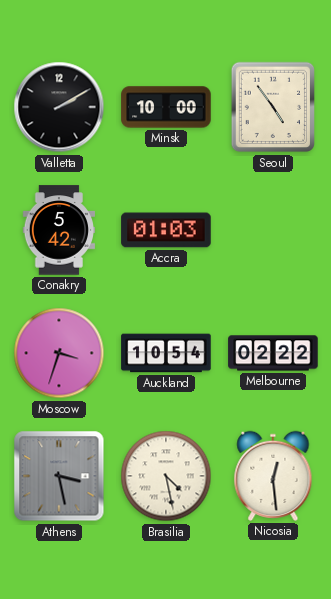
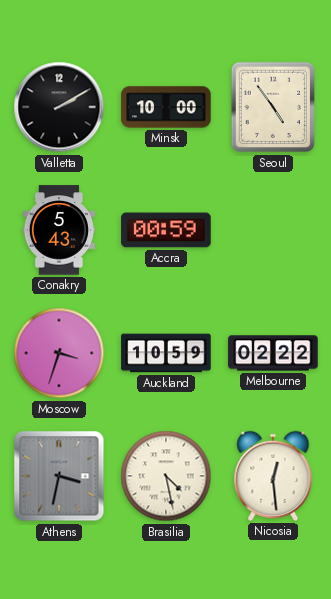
Conakry: 5:42 -> 5:43
Accra: 01:03 -> 00:59
Auckland: 10:54 -> 10:59
Athens: 3:28 -> 3:32
